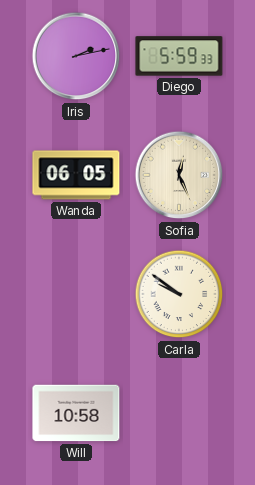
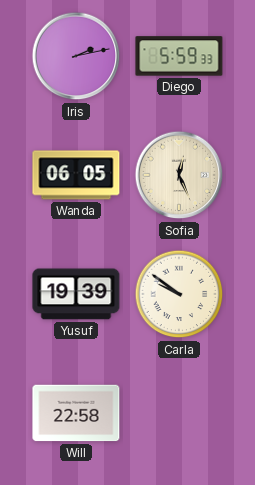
Yusuf: none -> 19:39
Will: 10:58 -> 22:58
